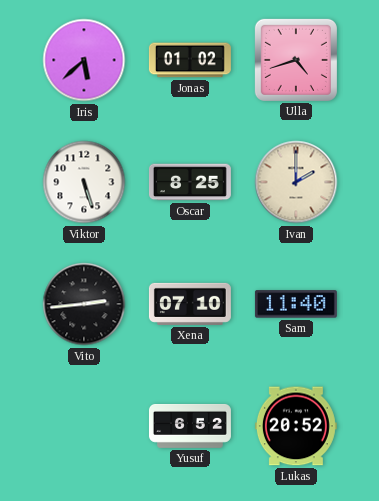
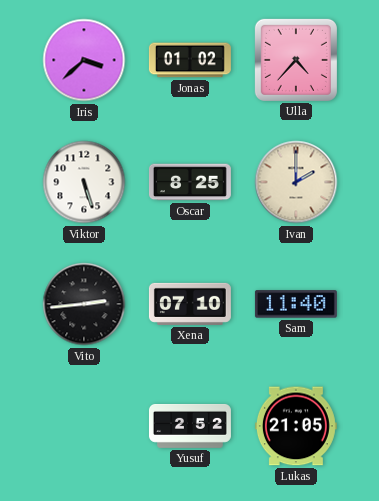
Iris: 5:38 -> 3:38
Ulla: 4:42 -> 4:37
Yusuf: 6:52 -> 2:52
Lukas: 20:52 -> 21:05
